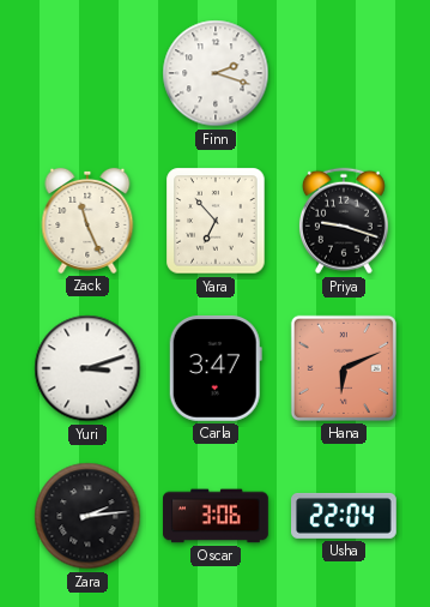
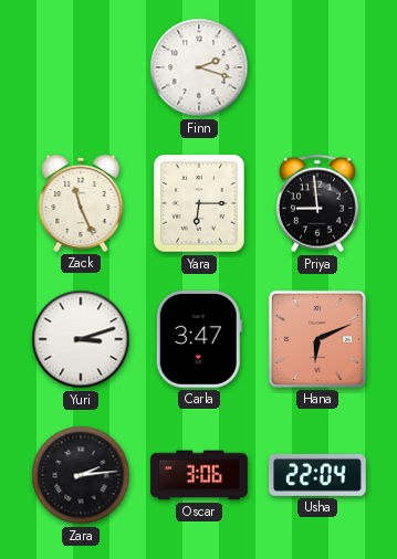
Yara: 6:53 -> 6:15
Priya: 9:18 -> 8:59
